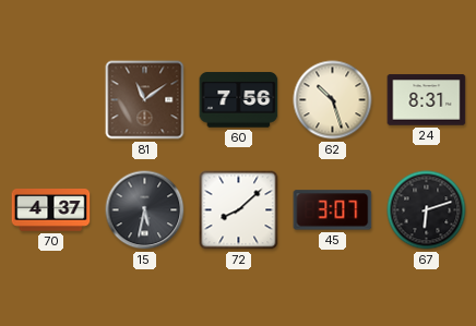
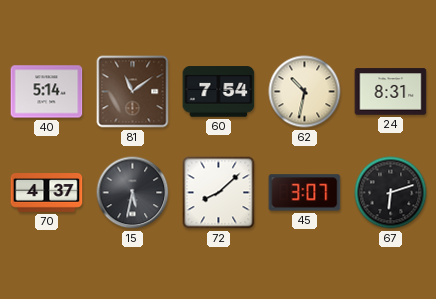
40: none -> 5:14
60: 7:56 -> 7:54
62: 10:27 -> 10:32
